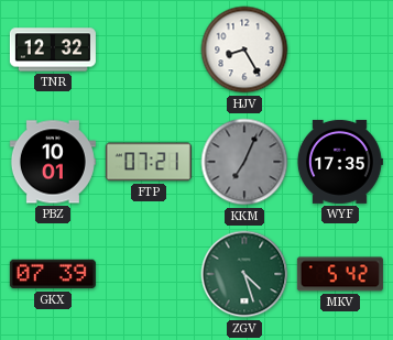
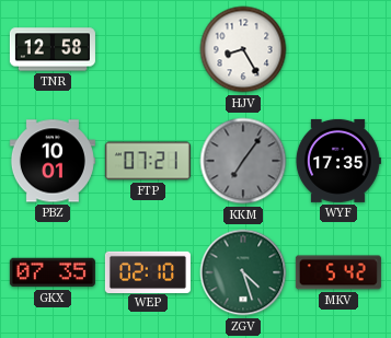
TNR: 12:32 -> 12:58
KKM: 7:04 -> 7:06
GKX: 07:39 -> 07:35
WEP: none -> 02:10
